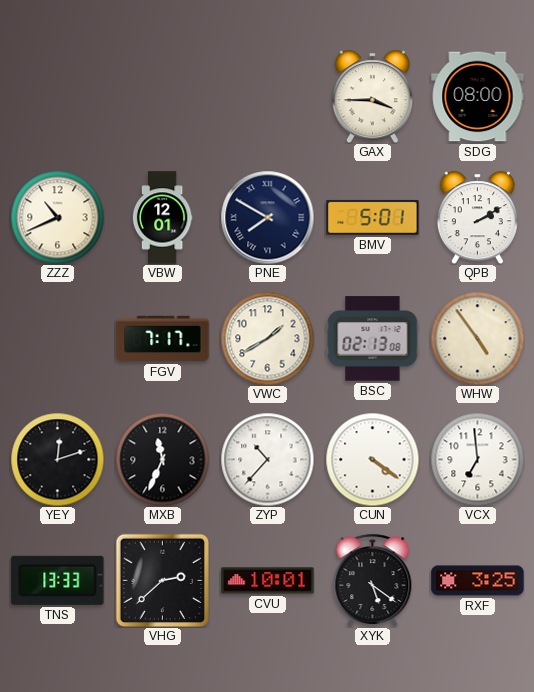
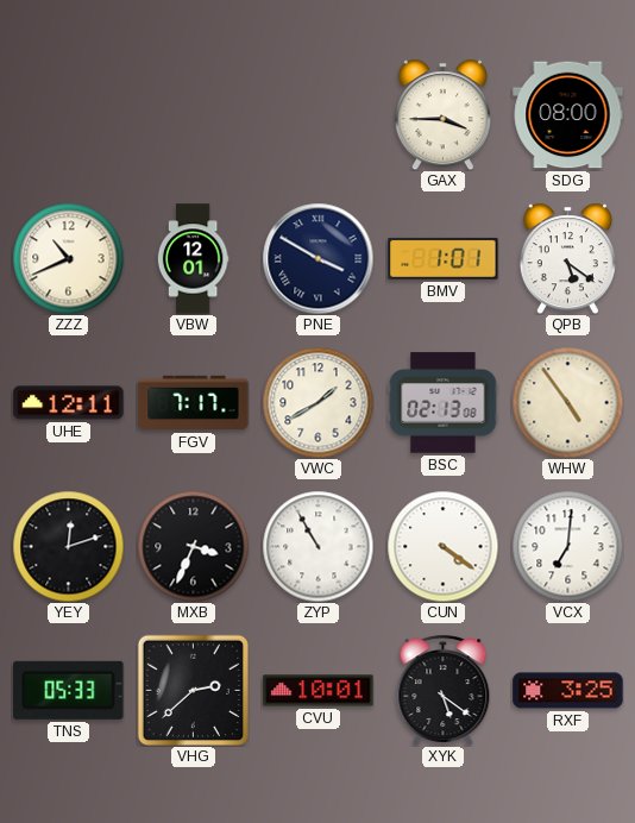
PNE: 7:50 -> 3:50
BMV: 5:01 -> 1:01
QPB: 2:10 -> 5:21
UHE: none -> 12:11
MXB: 11:34 -> 3:34
ZYP: 10:37 -> 10:55
VCX: 6:59 -> 7:01
TNS: 13:33 -> 05:33
